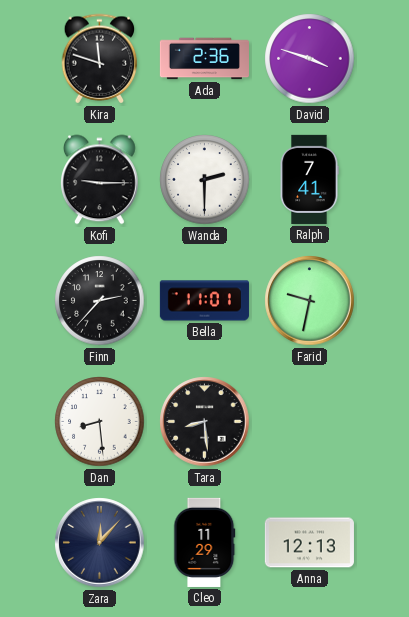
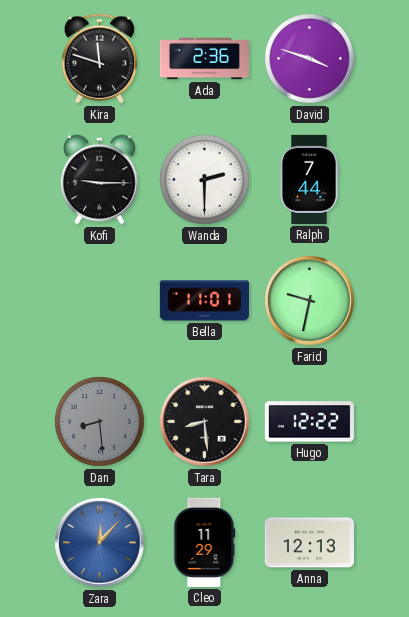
Ralph: 7:41 -> 7:44
Finn: 2:37 -> none
Dan dial: white -> grey
Hugo: none -> 12:22
Zara dial: navy -> blue
